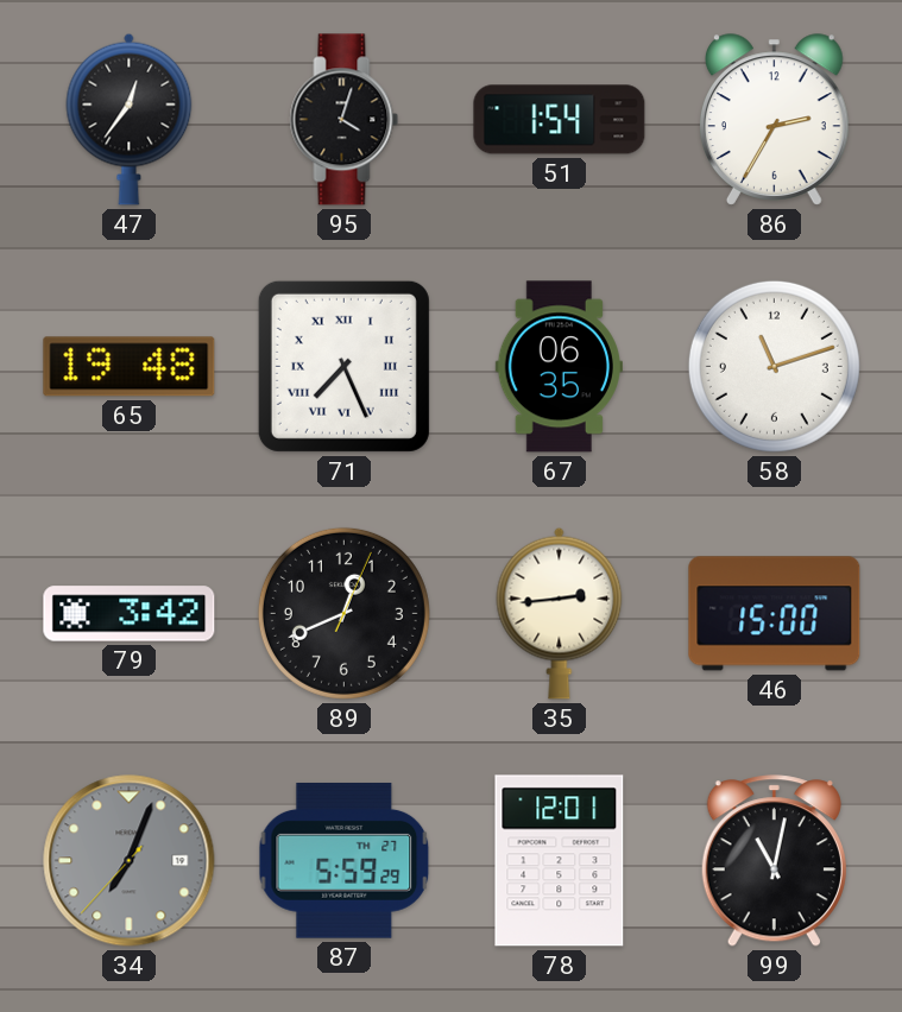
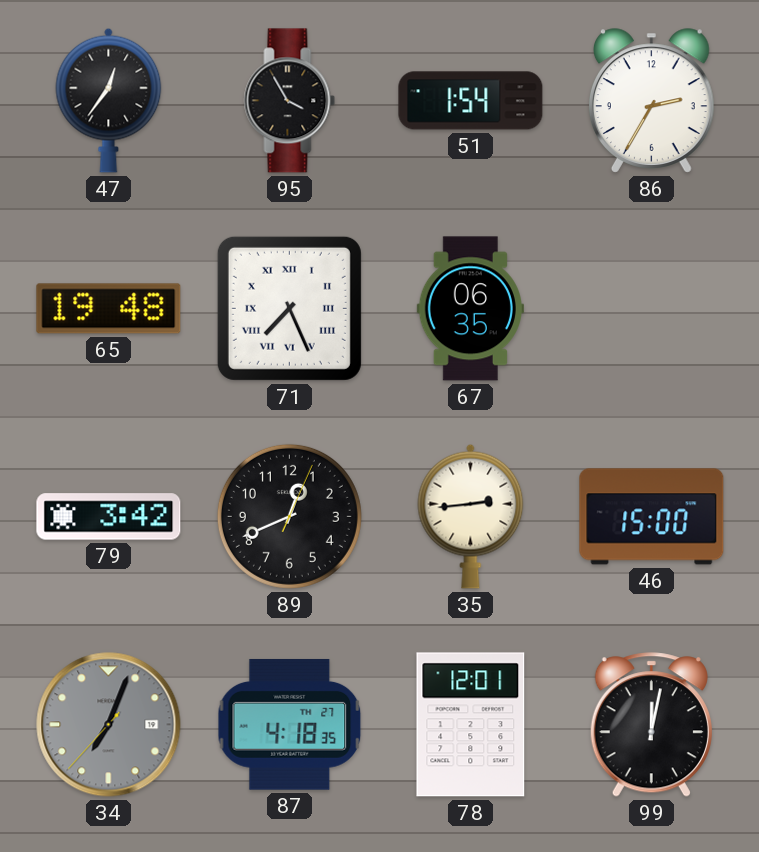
95: 4:03 -> 3:55
58: 11:12 -> none
87: 5:59 -> 4:18
99: 11:02 -> 12:02
